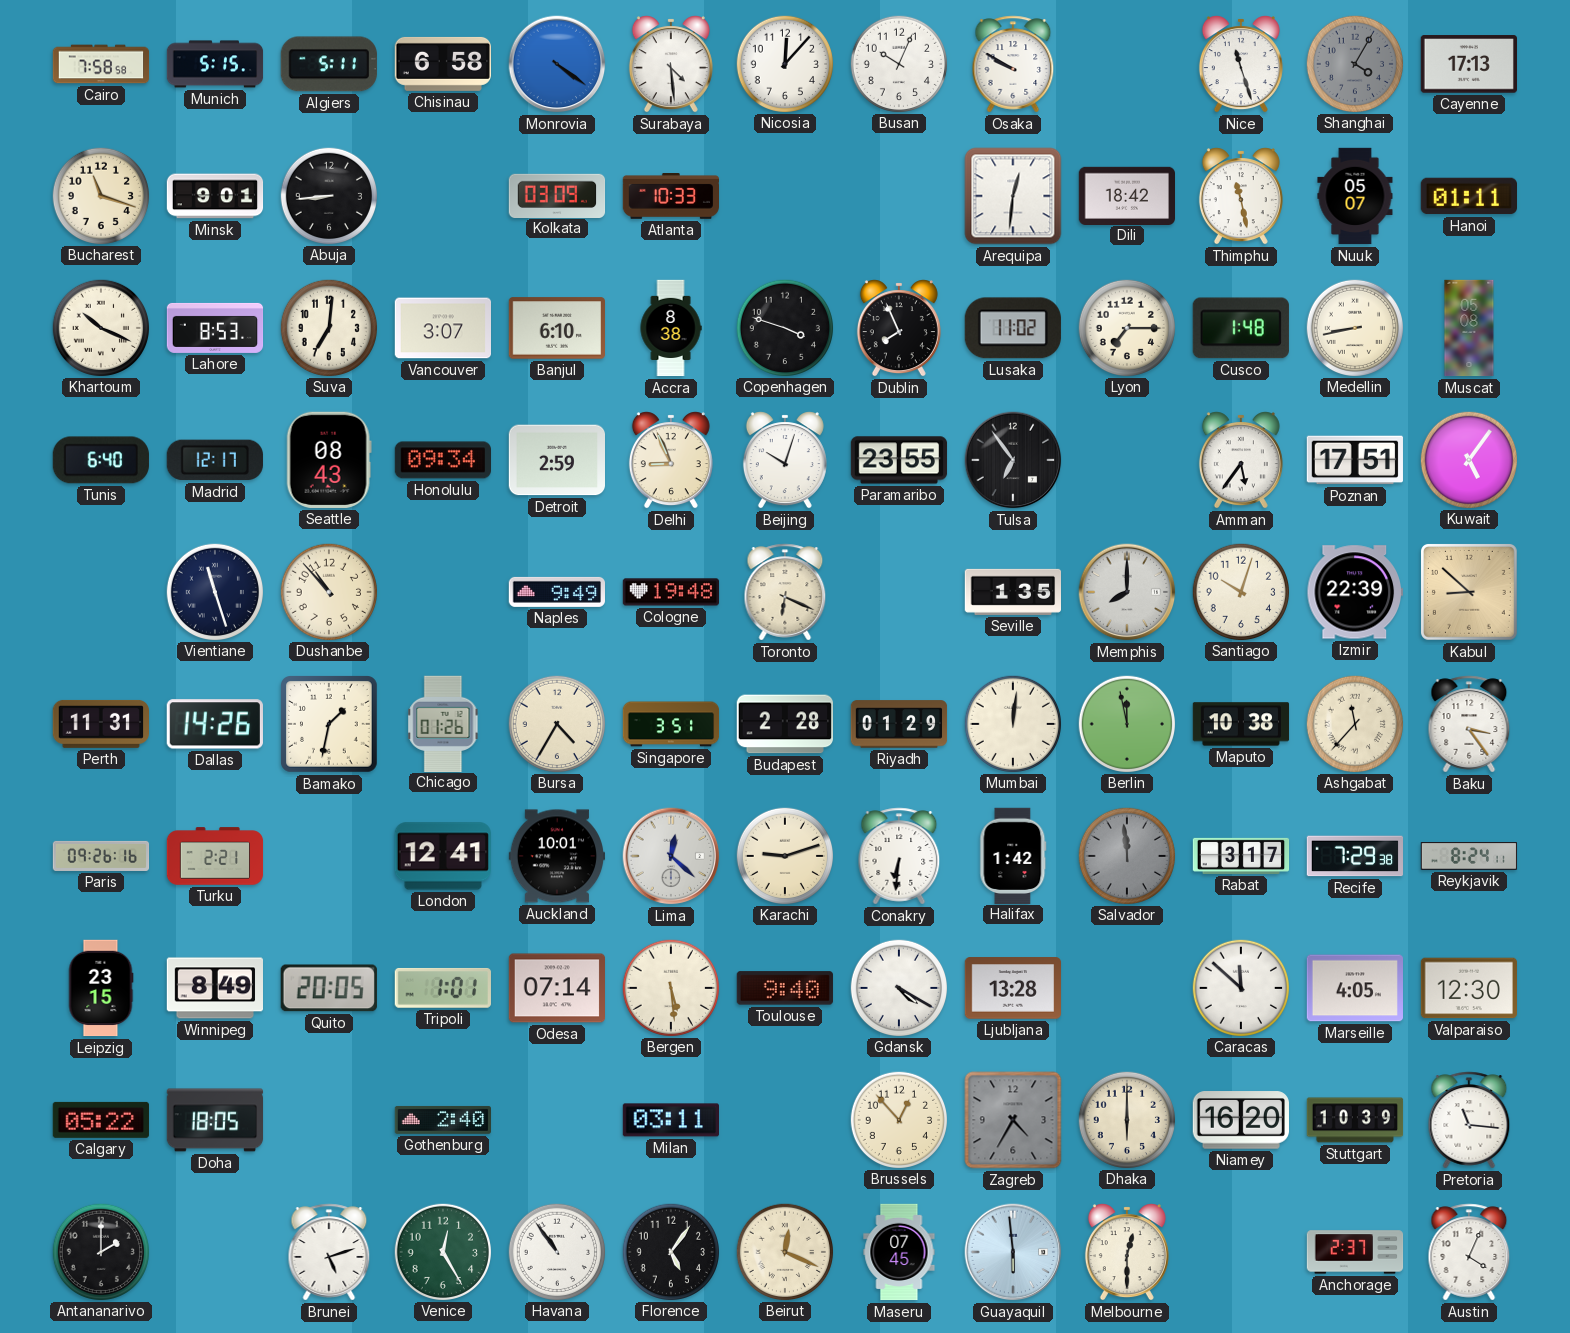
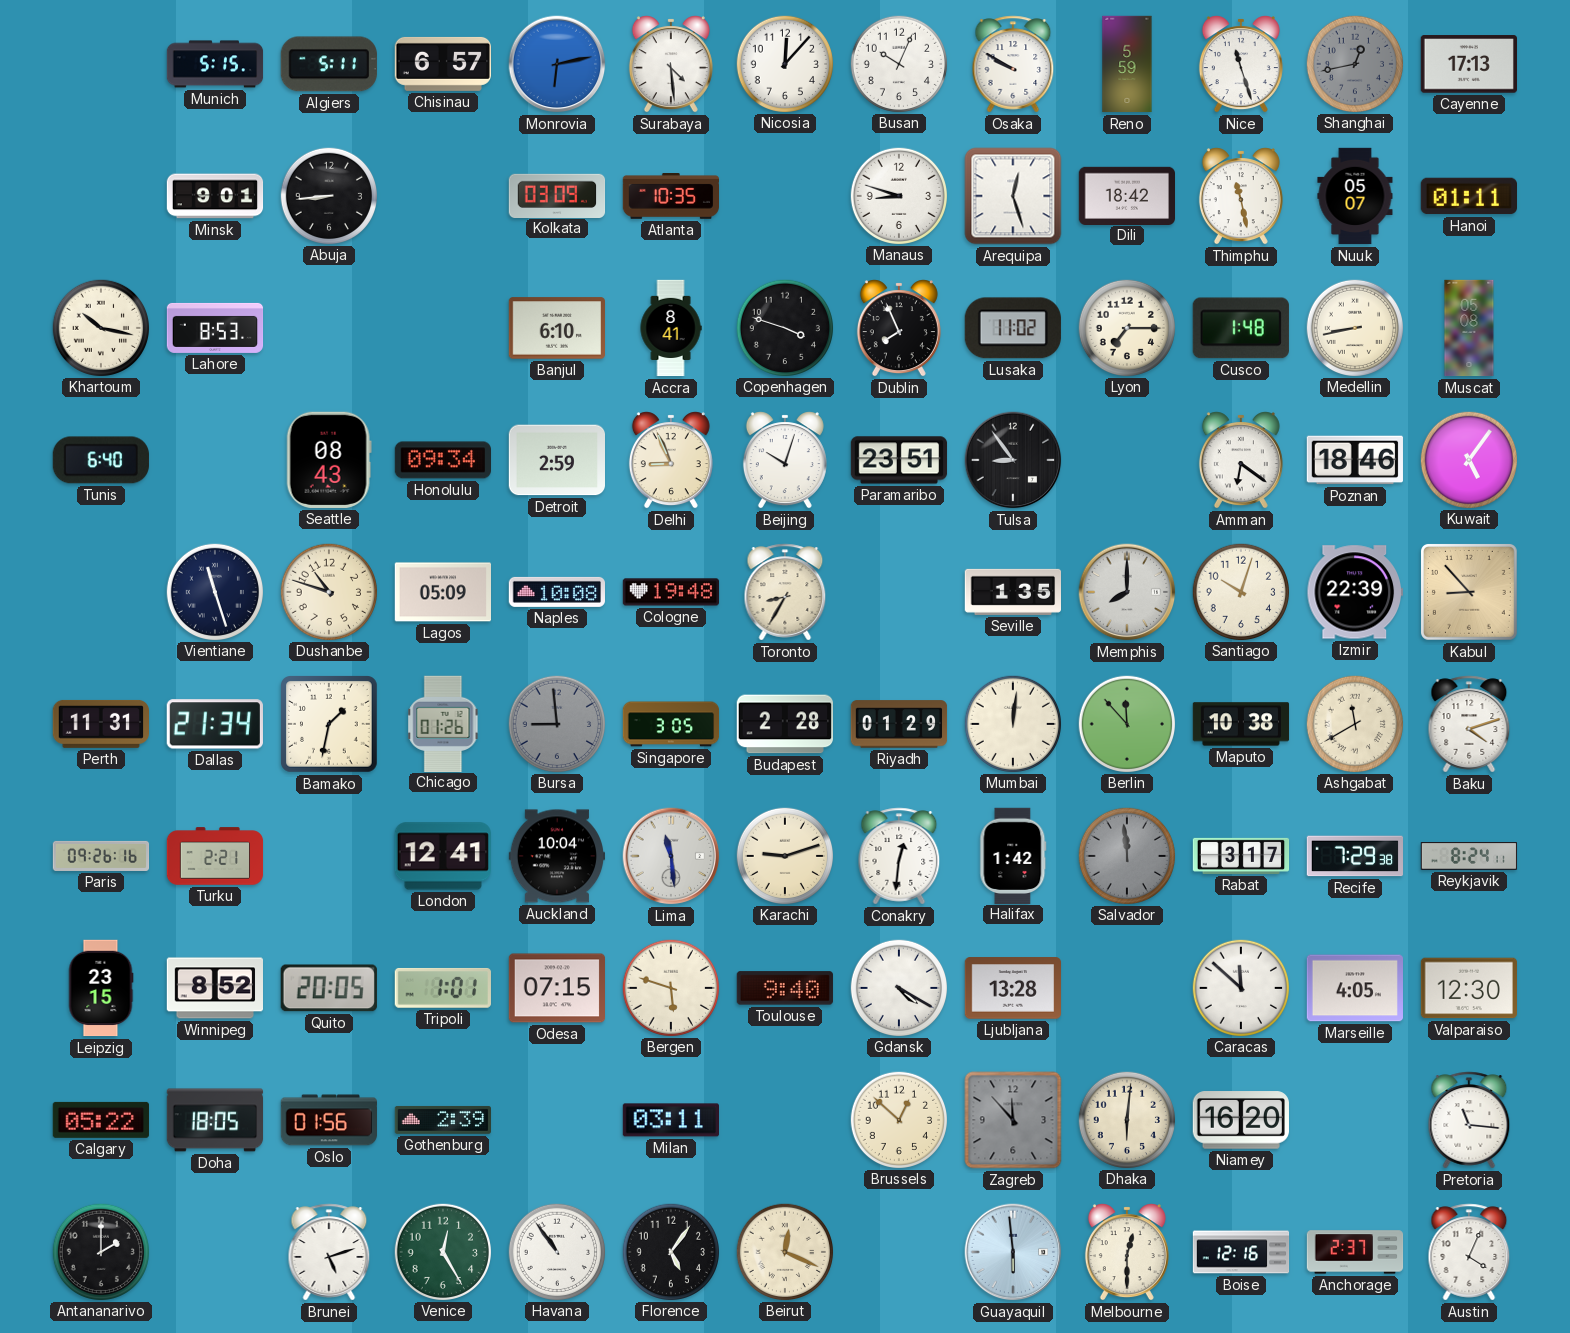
Cairo: 7:58 -> none
Chisinau: 6:58 -> 6:57
Monrovia: 4:21 -> 6:13
Reno: none -> 5:59
Shanghai: 4:05 -> 12:43
Bucharest: 11:18 -> none
Atlanta: 10:33 -> 10:35
Manaus: none -> 8:48
Arequipa: 12:31 -> 12:27
Khartoum: 10:19 -> 10:17
Suva: 7:01 -> none
Vancouver: 3:07 -> none
Accra: 8:38 -> 8:41
Madrid: 12:17 -> none
Paramaribo: 23:55 -> 23:51
Tulsa: 6:54 -> 8:54
Amman: 5:36 -> 6:21
Poznan: 17:51 -> 18:46
Dushanbe: 10:53 -> 10:48
Lagos: none -> 05:09
Naples: 9:49 -> 10:08
Toronto: 6:19 -> 8:35
Kabul: 8:52 -> 8:53
Dallas: 14:26 -> 21:34
Bursa: 4:35 -> 8:59
Bursa dial: cream -> grey
Singapore: 3:51 -> 3:05
Berlin: 11:58 -> 11:53
Ashgabat: 11:37 -> 11:40
Baku: 3:24 -> 4:12
Auckland: 10:01 -> 10:04
Lima: 12:22 -> 11:29
Conakry: 6:31 -> 12:31
Winnipeg: 8:49 -> 8:52
Odesa: 07:14 -> 07:15
Bergen: 5:29 -> 5:48
Oslo: none -> 01:56
Gothenburg: 2:40 -> 2:39
Brussels: 12:53 -> 12:52
Zagreb: 4:35 -> 11:53
Dhaka: 6:00 -> 6:01
Stuttgart: 10:39 -> none
Maseru: 07:45 -> none
Boise: none -> 12:16
